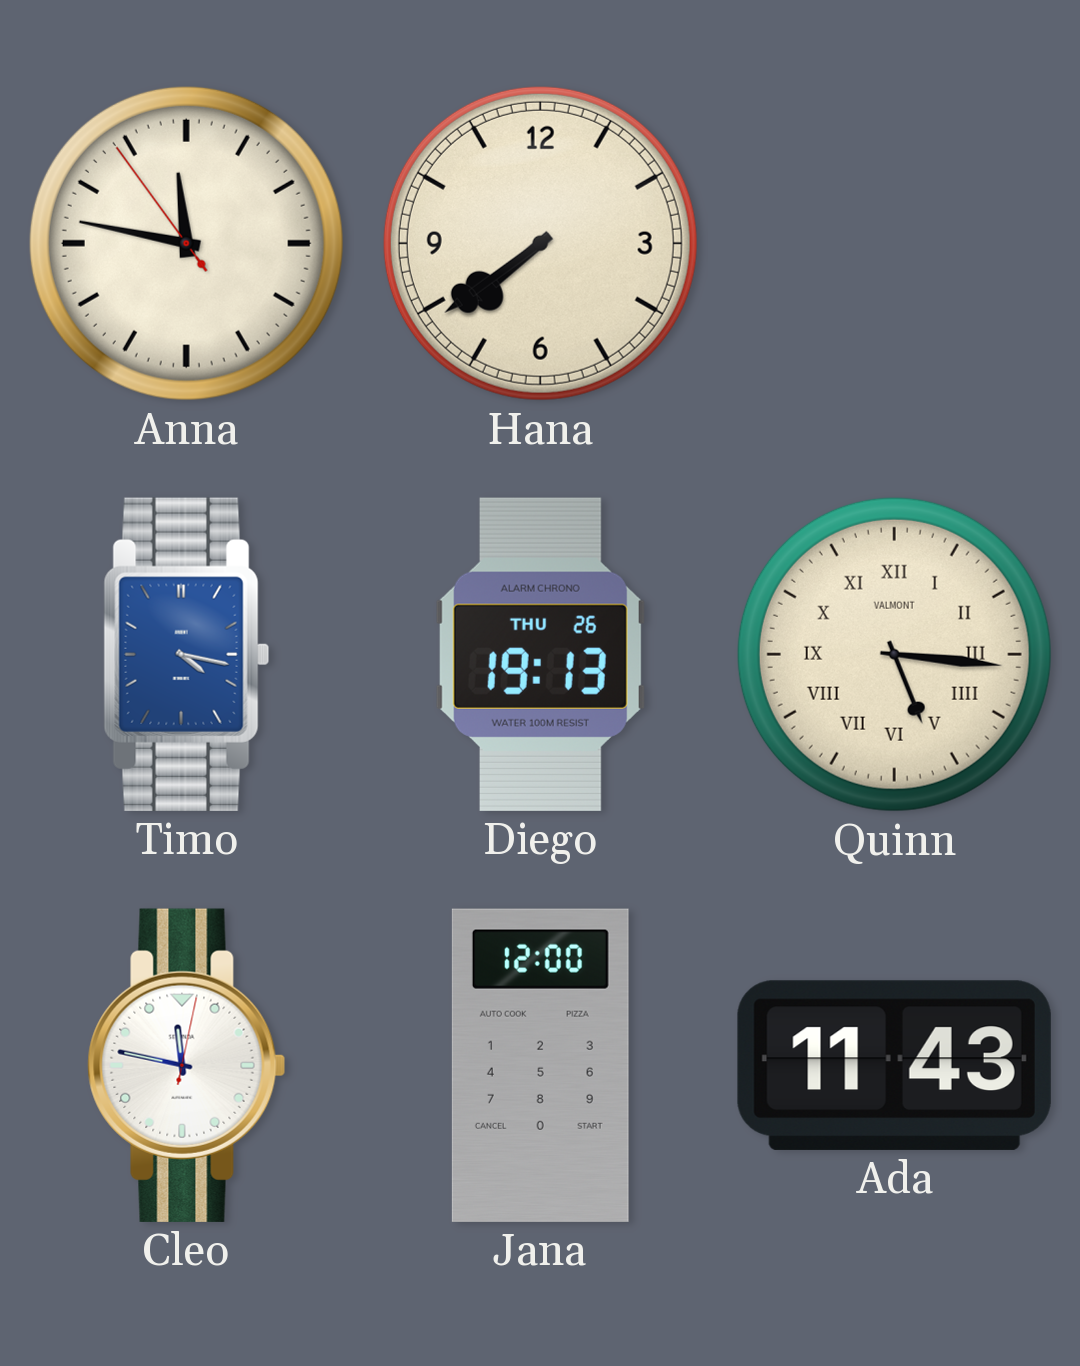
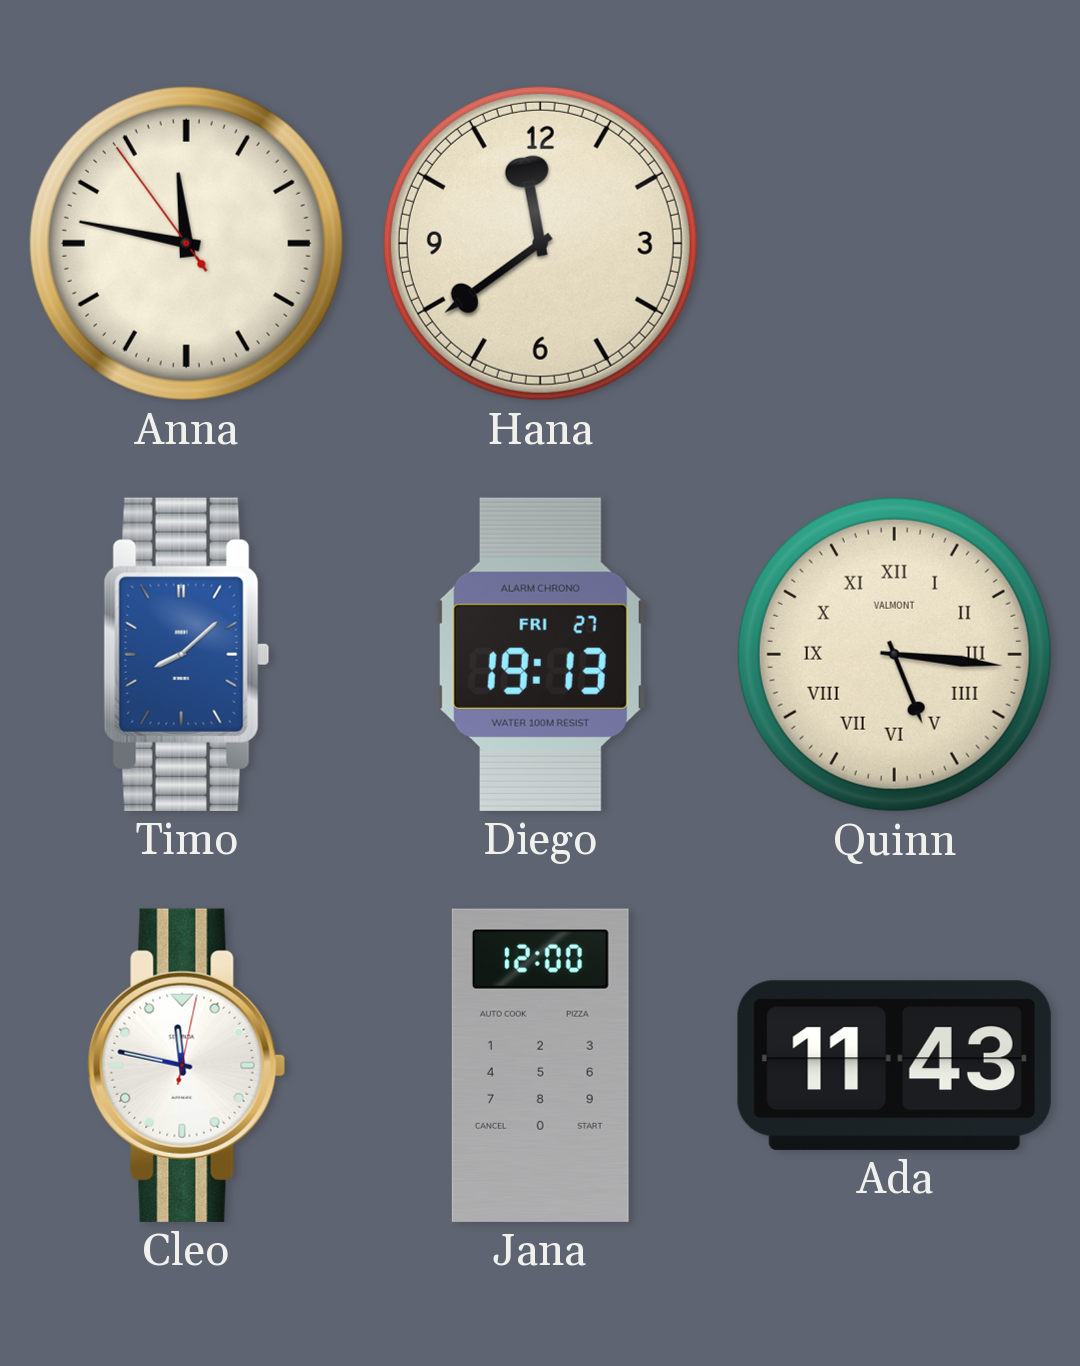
Hana: 7:39 -> 11:39
Timo: 4:17 -> 8:08
Diego date: THU 26 -> FRI 27
